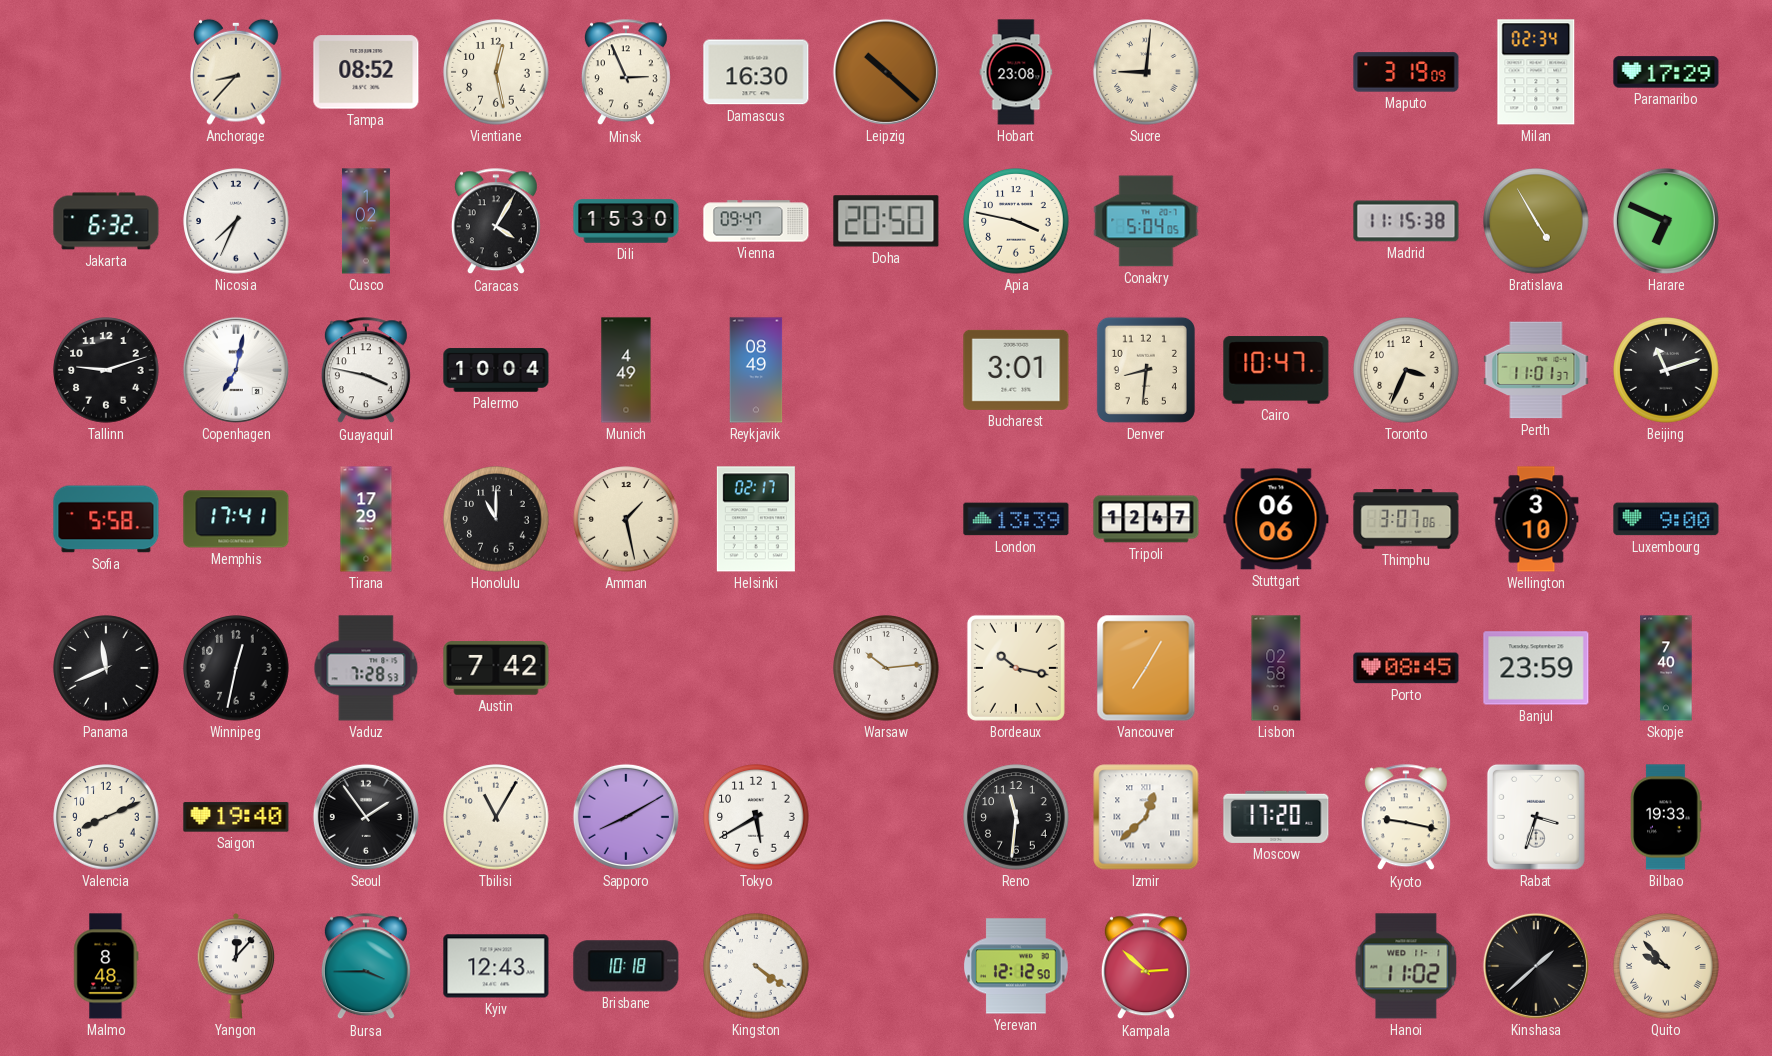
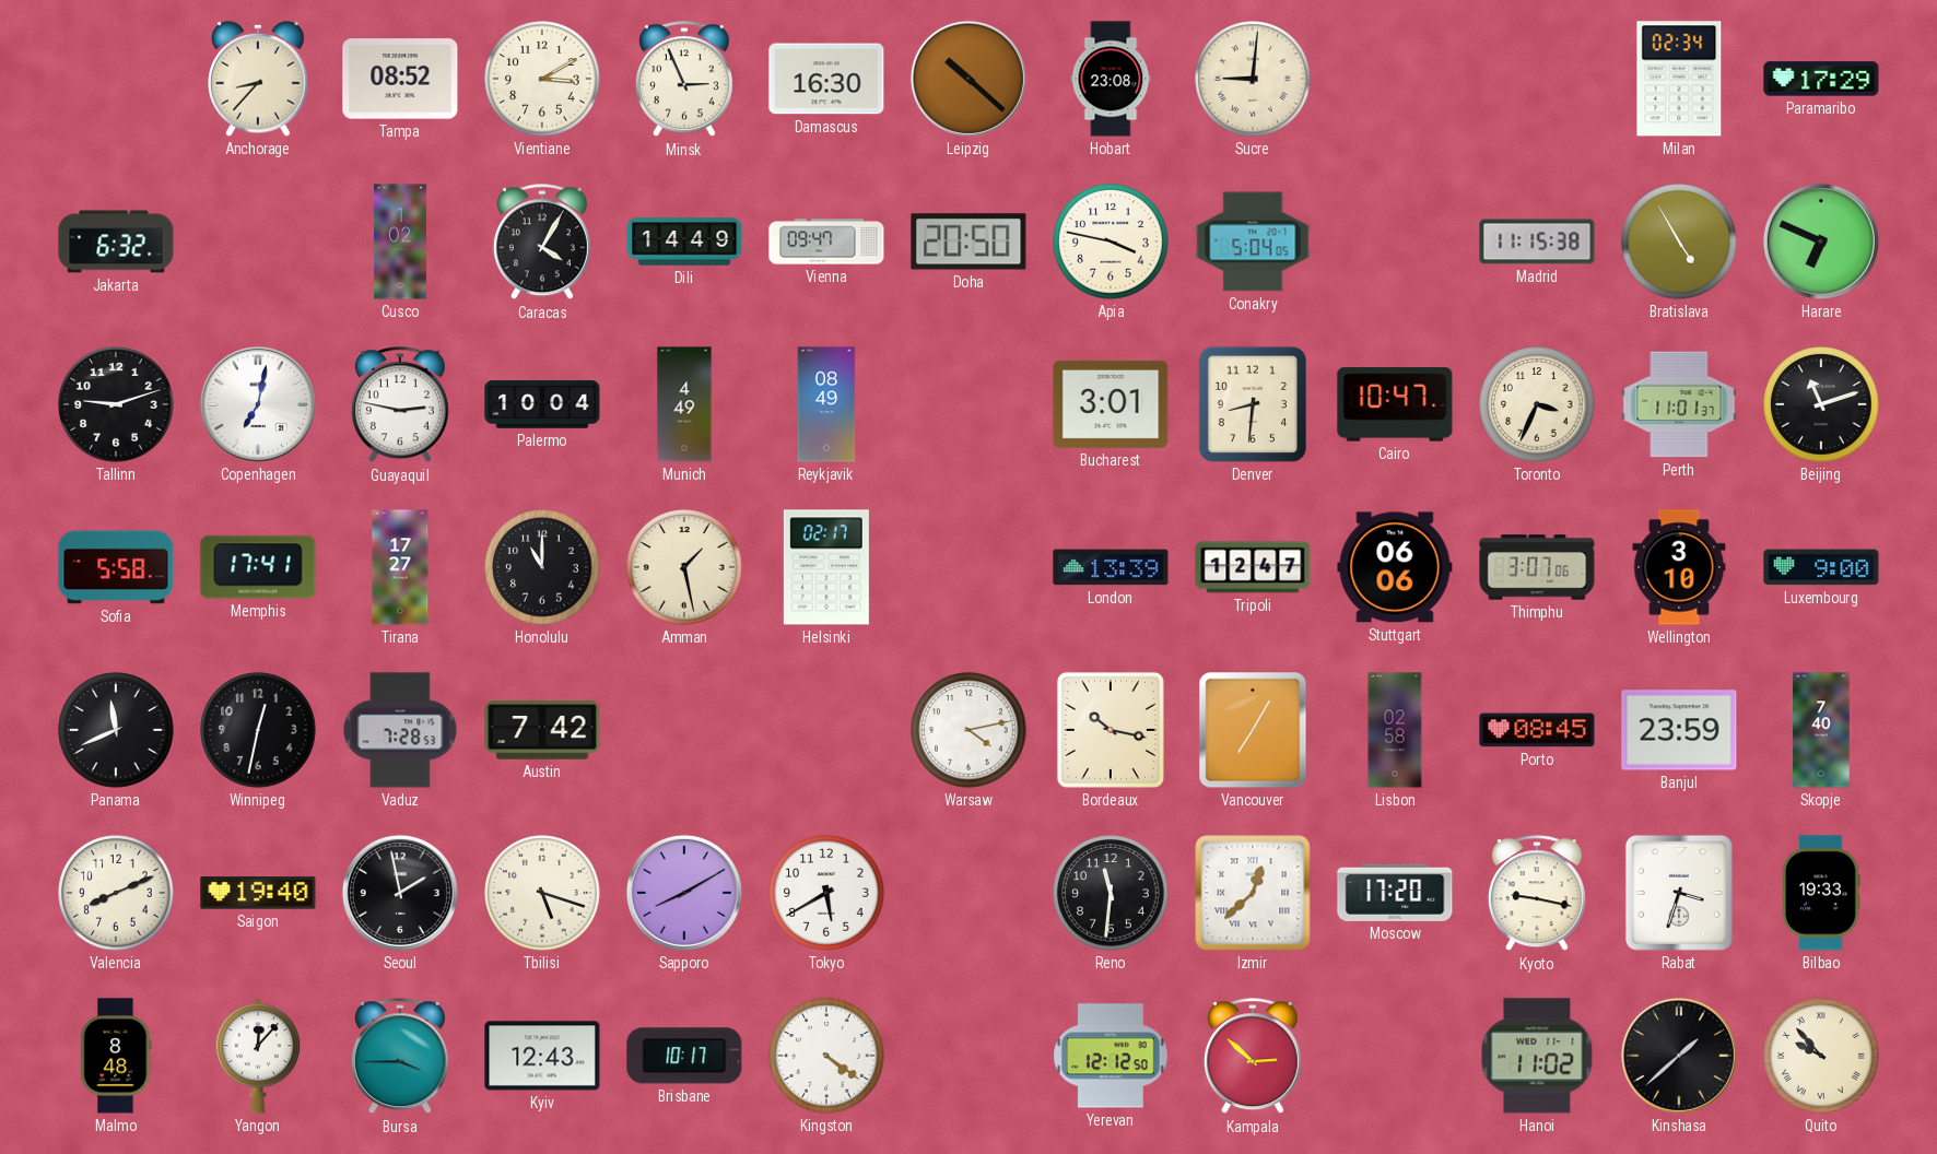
Vientiane: 12:28 -> 3:10
Maputo: 3:19 -> none
Nicosia: 7:34 -> none
Dili: 15:30 -> 14:49
Guayaquil: 3:47 -> 2:47
Tirana: 17:29 -> 17:27
Warsaw: 10:14 -> 4:13
Seoul: 1:54 -> 1:58
Tbilisi: 11:05 -> 5:18
Brisbane: 10:18 -> 10:17
